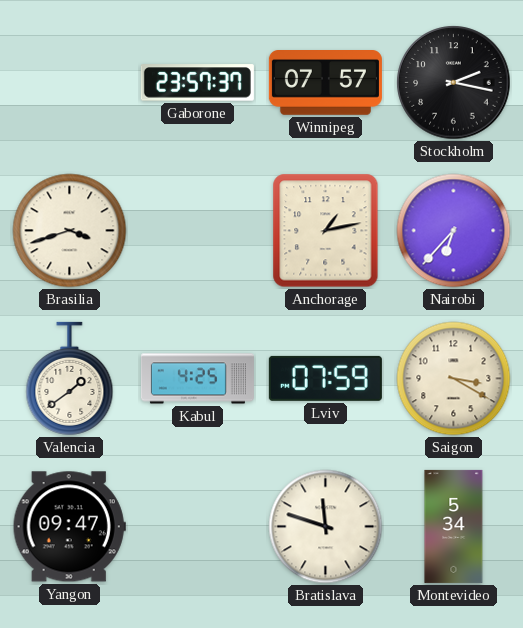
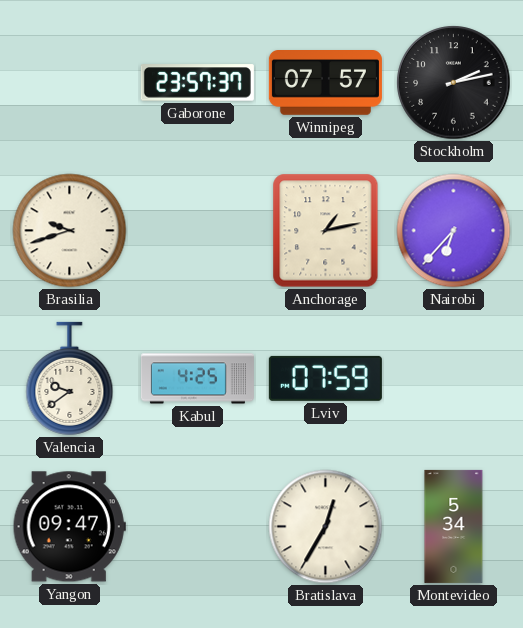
Stockholm: 2:17 -> 2:13
Brasilia: 3:42 -> 9:42
Valencia: 1:39 -> 9:39
Saigon: 3:20 -> none
Bratislava: 11:48 -> 12:35
